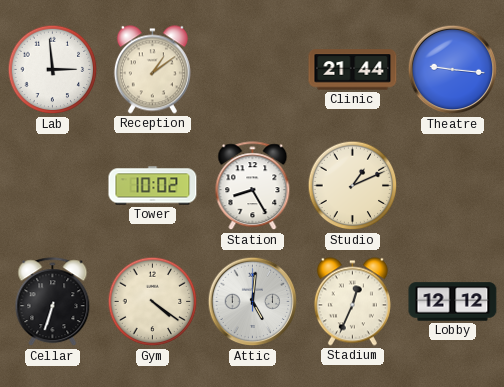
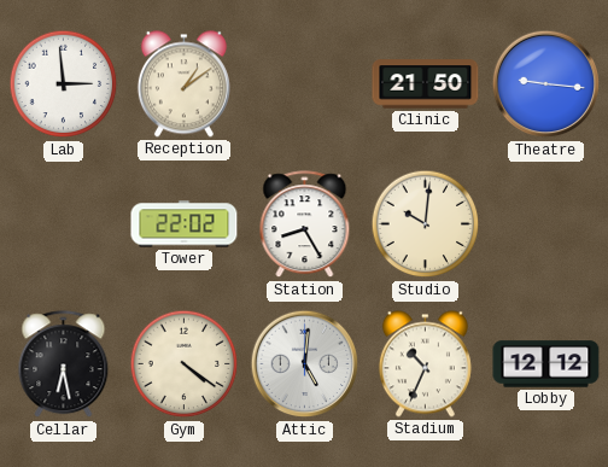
Clinic: 21:44 -> 21:50
Tower: 10:02 -> 22:02
Studio: 1:11 -> 10:01
Cellar: 6:33 -> 6:28
Stadium: 12:34 -> 10:34
